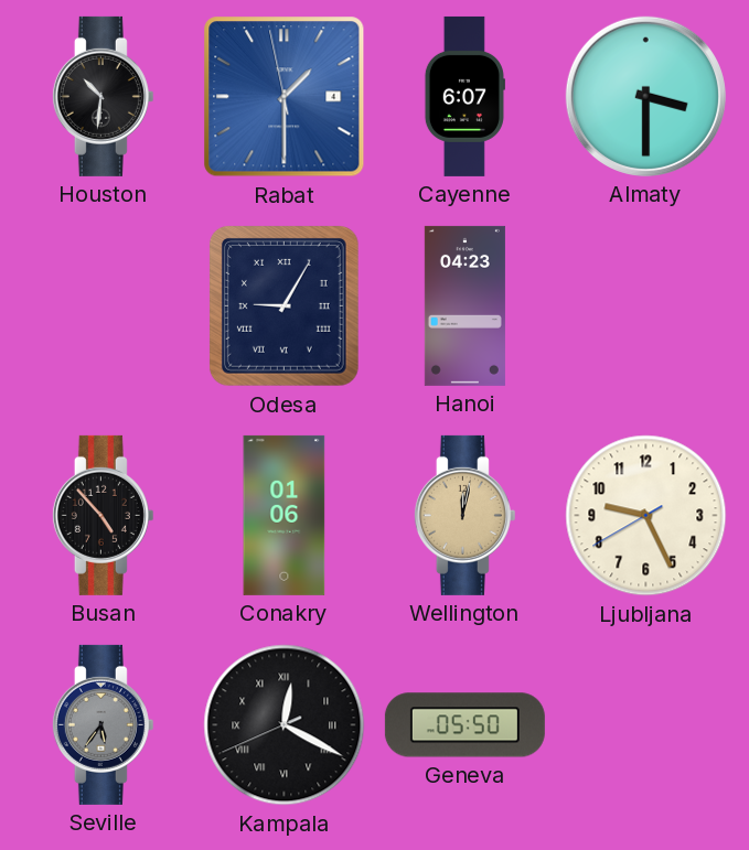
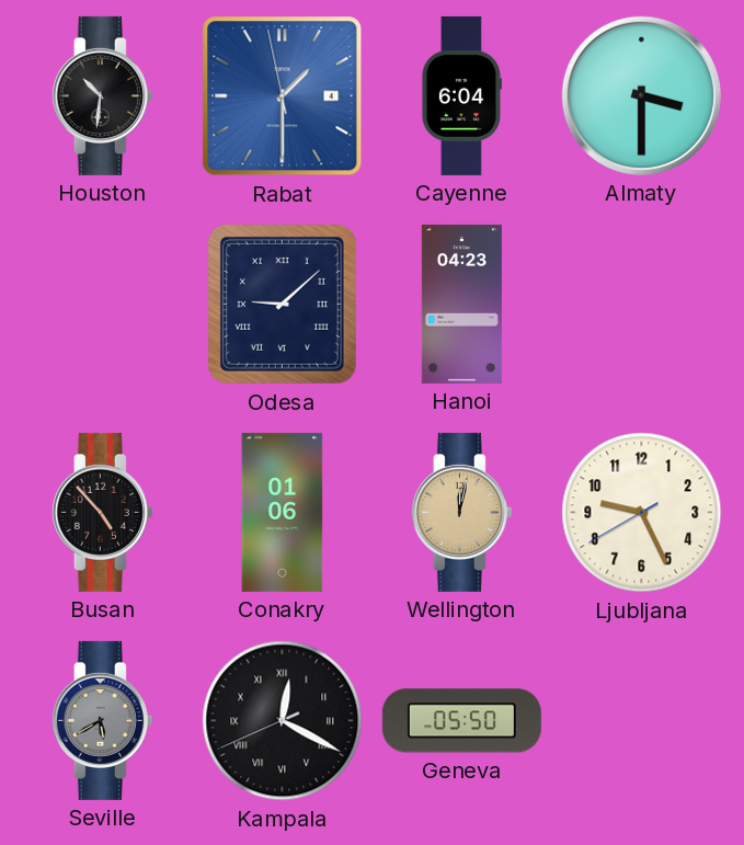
Cayenne: 6:07 -> 6:04
Odesa: 9:05 -> 9:08
Seville: 5:36 -> 5:40
